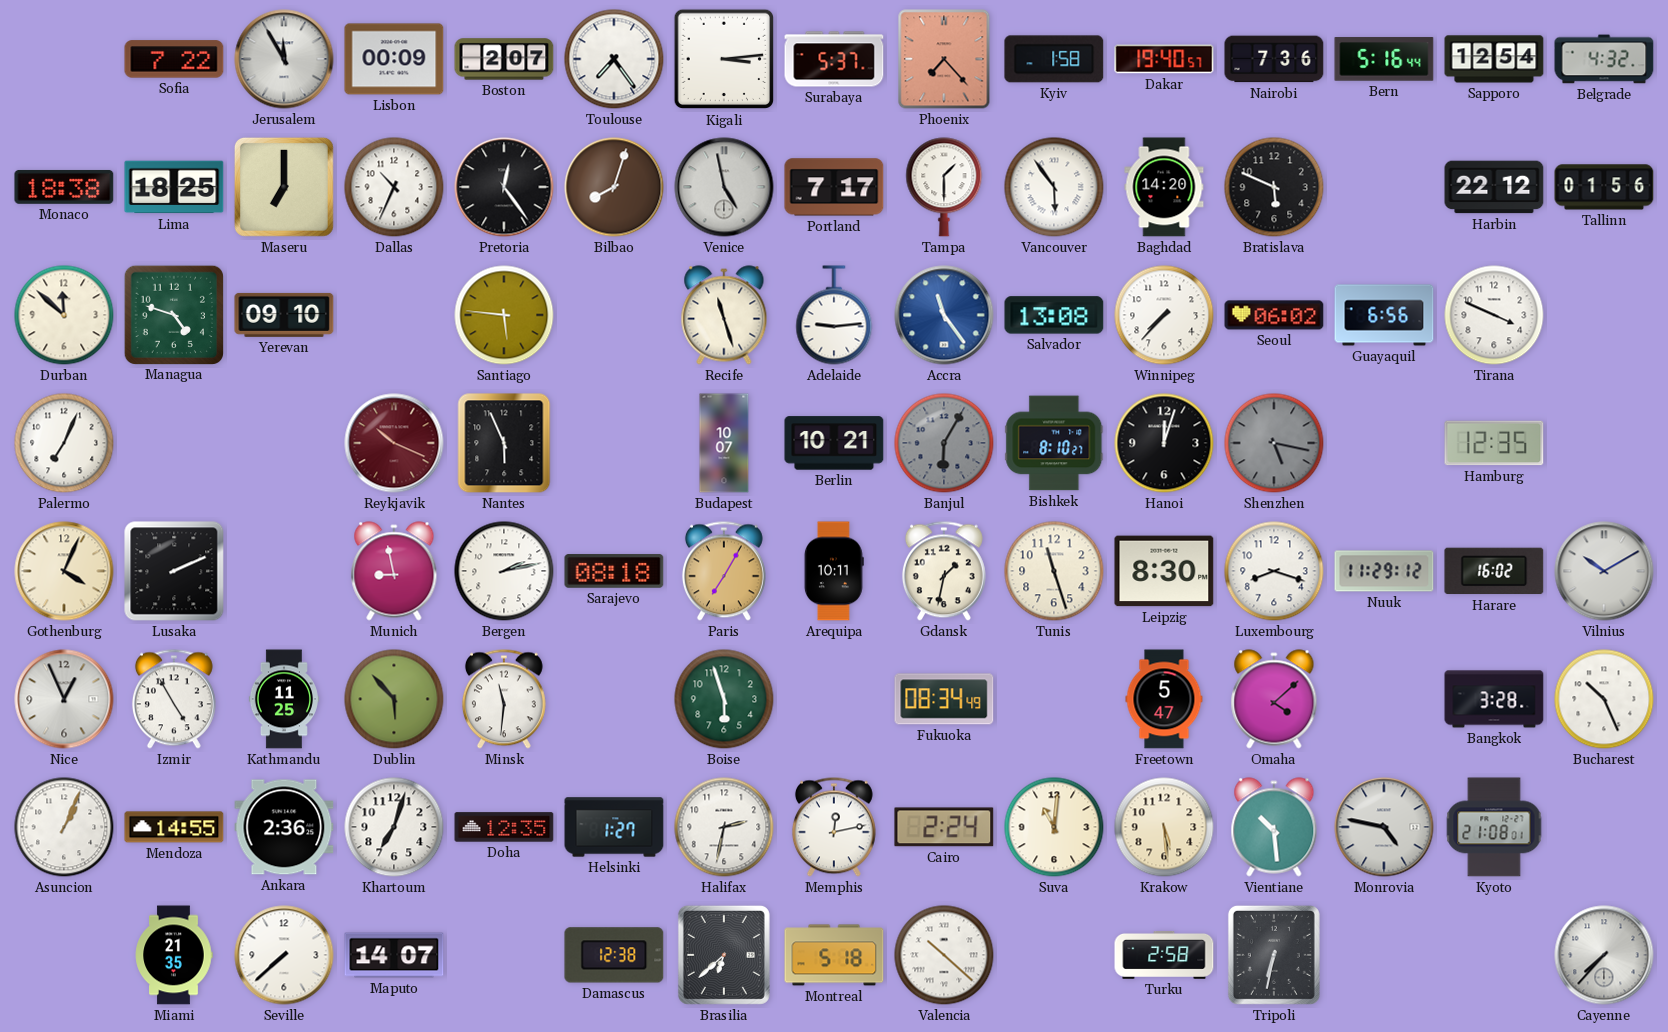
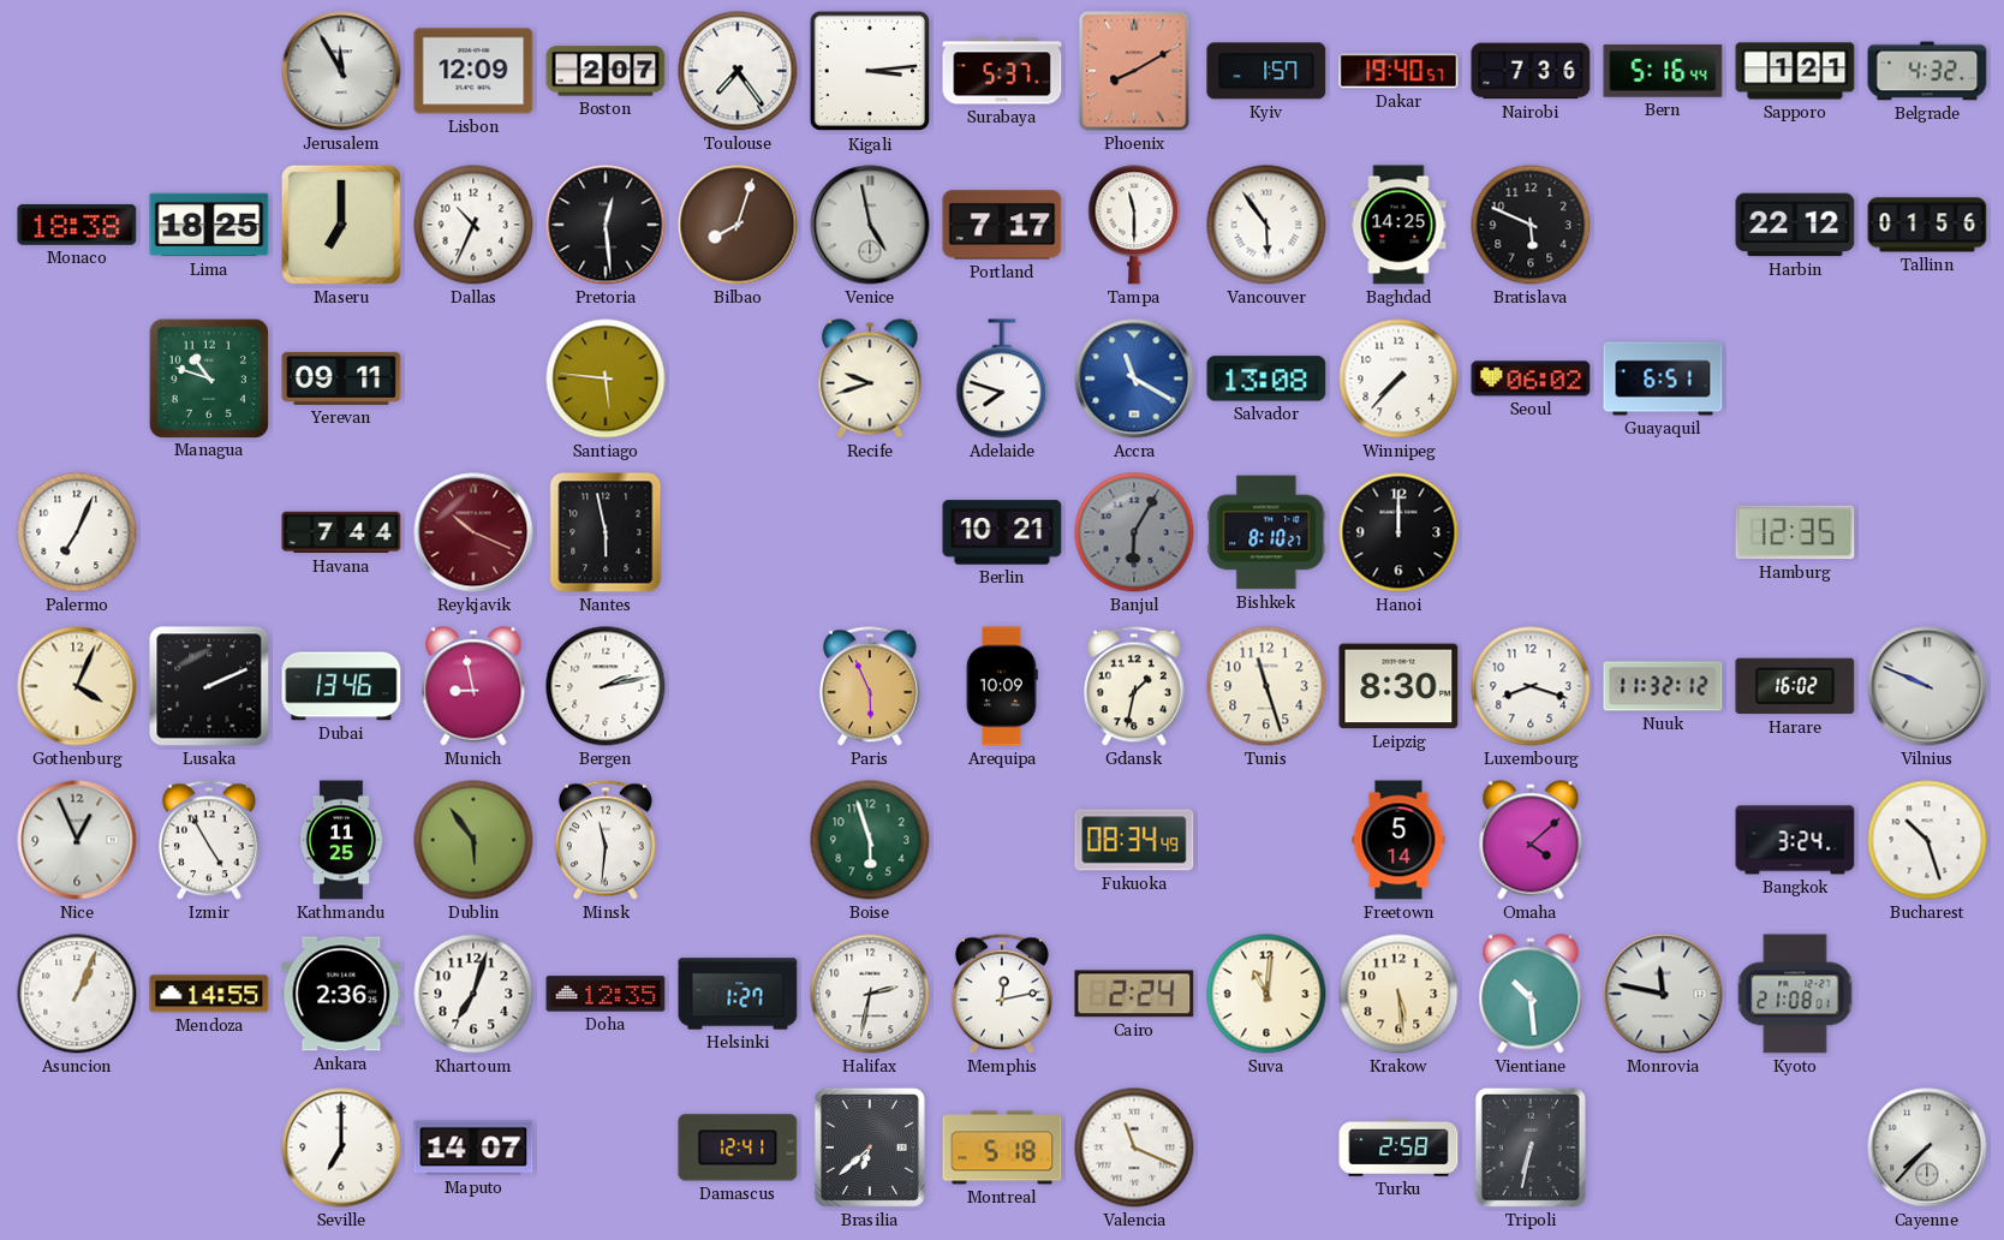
Sofia: 7:22 -> none
Lisbon: 00:09 -> 12:09
Phoenix: 7:23 -> 8:10
Kyiv: 1:58 -> 1:57
Sapporo: 12:54 -> 1:21
Pretoria: 12:24 -> 12:29
Tampa: 1:30 -> 11:30
Baghdad: 14:20 -> 14:25
Durban: 11:52 -> none
Managua: 4:48 -> 10:48
Yerevan: 09:10 -> 09:11
Recife: 11:27 -> 9:42
Adelaide: 9:14 -> 7:48
Accra: 11:24 -> 11:20
Guayaquil: 6:56 -> 6:51
Tirana: 3:49 -> none
Havana: none -> 7:44
Nantes: 5:56 -> 5:58
Budapest: 10:07 -> none
Hanoi: 12:03 -> 12:00
Shenzhen: 5:17 -> none
Dubai: none -> 13:46
Sarajevo: 08:18 -> none
Paris: 7:05 -> 5:56
Arequipa: 10:11 -> 10:09
Nuuk: 11:29 -> 11:32
Vilnius: 10:10 -> 9:49
Dublin: 5:53 -> 5:54
Freetown: 5:47 -> 5:14
Bangkok: 3:28 -> 3:24
Bucharest: 10:26 -> 10:27
Monrovia: 4:47 -> 11:47
Miami: 21:35 -> none
Seville: 7:38 -> 7:00
Damascus: 12:38 -> 12:41
Valencia: 10:22 -> 11:19
